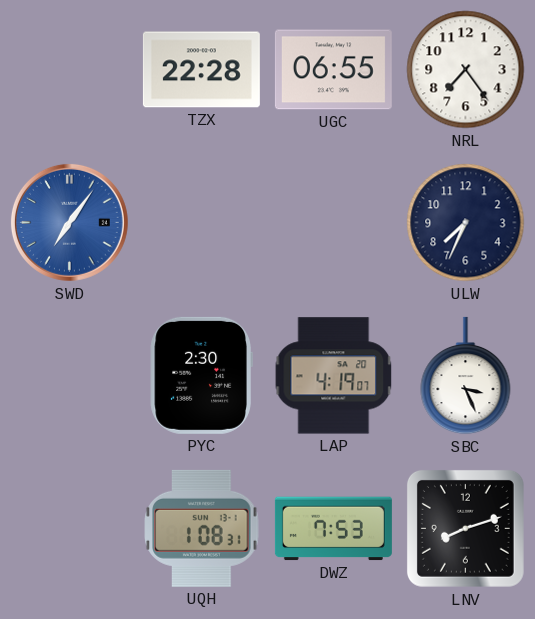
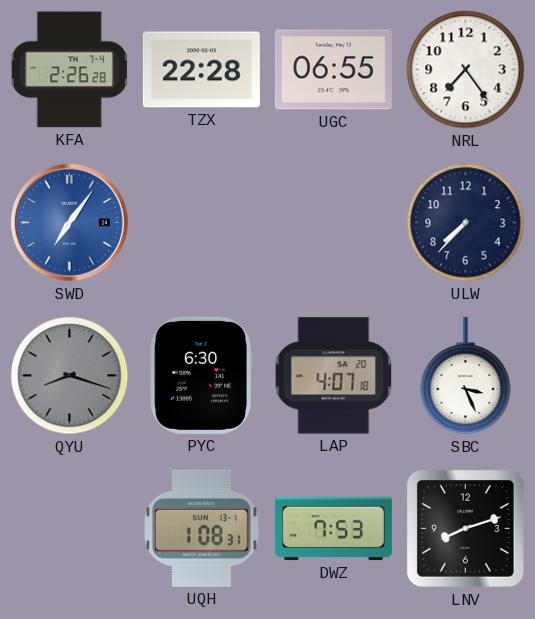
KFA: none -> 2:26
ULW: 7:34 -> 7:37
QYU: none -> 8:18
PYC: 2:30 -> 6:30
LAP: 4:19 -> 4:07
